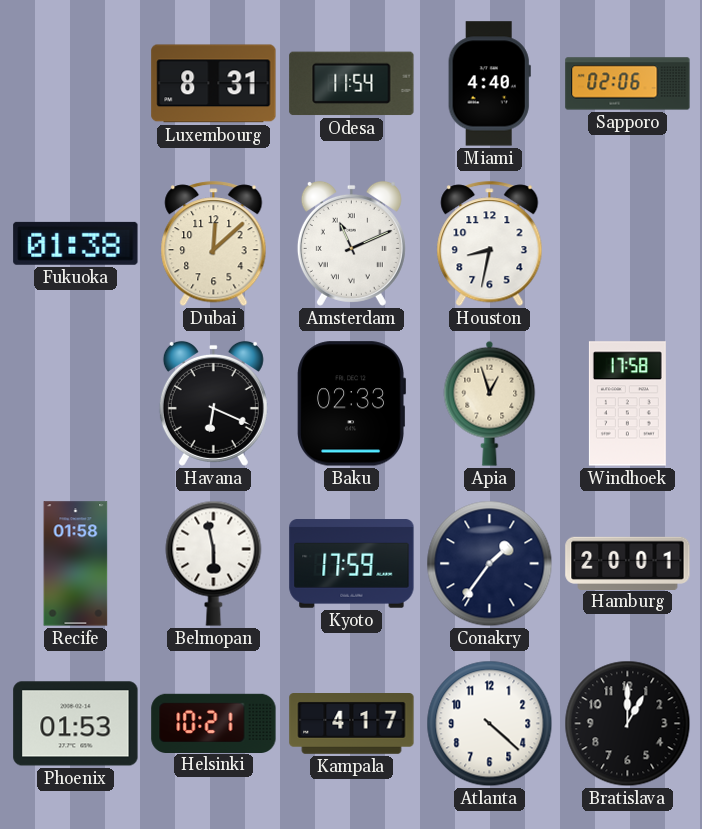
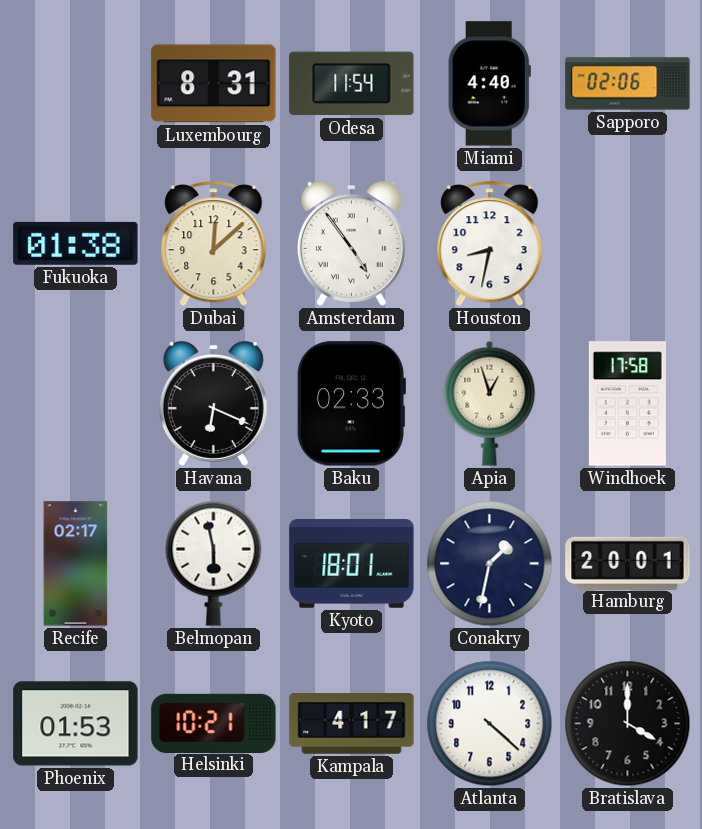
Amsterdam: 11:11 -> 4:54
Recife: 01:58 -> 02:17
Kyoto: 17:59 -> 18:01
Conakry: 1:36 -> 1:32
Bratislava: 1:00 -> 4:00
